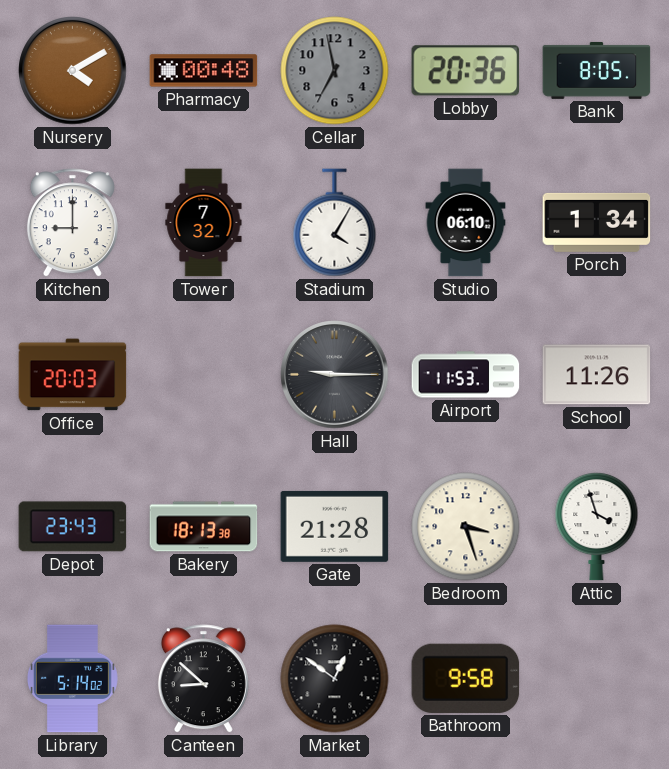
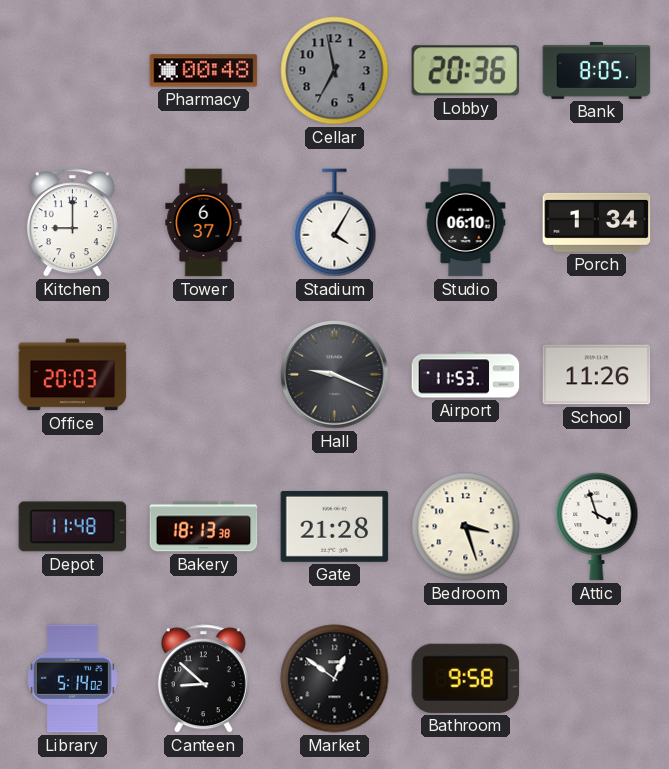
Nursery: 4:10 -> none
Tower: 7:32 -> 6:37
Hall: 9:15 -> 9:19
Depot: 23:43 -> 11:48
